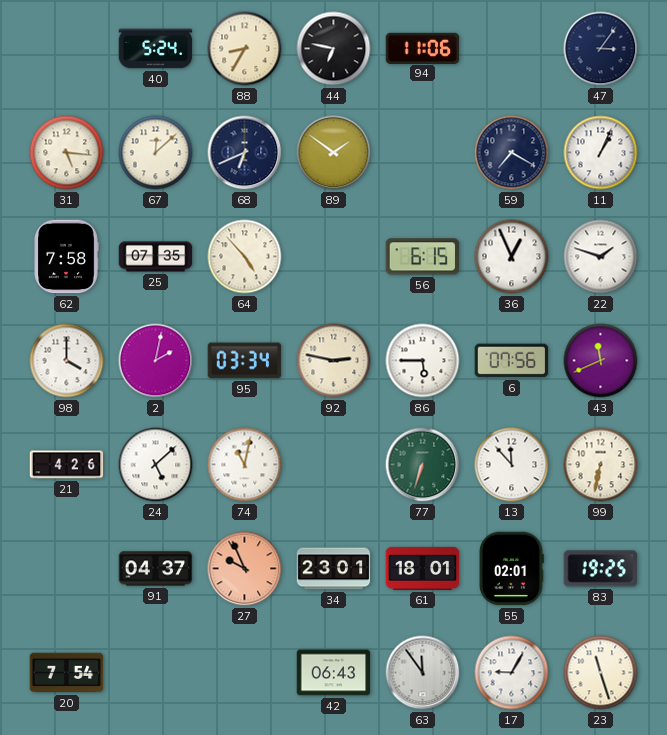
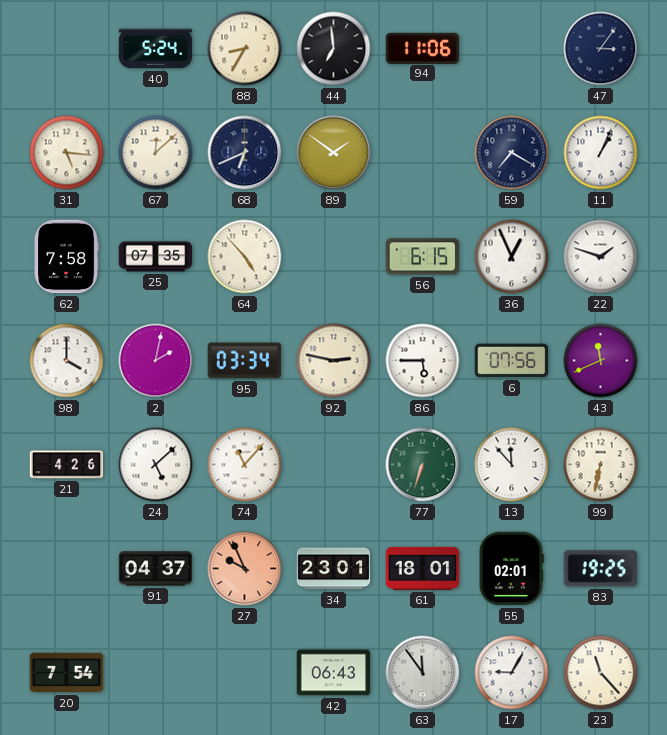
44: 6:47 -> 6:59
74: 11:02 -> 11:07
23: 11:27 -> 11:23
